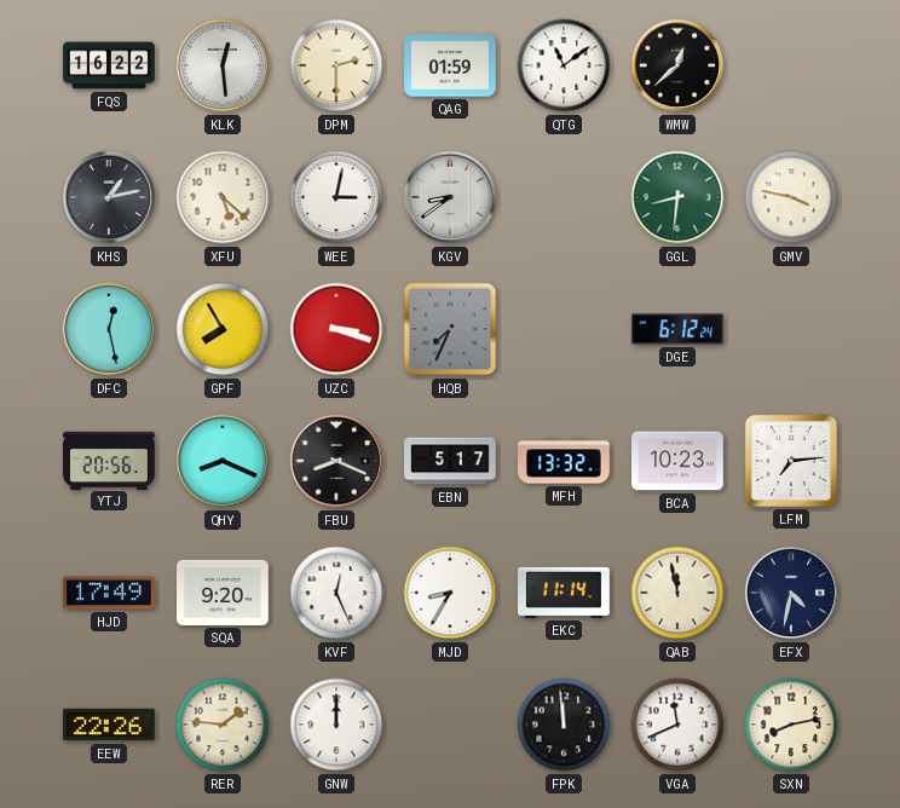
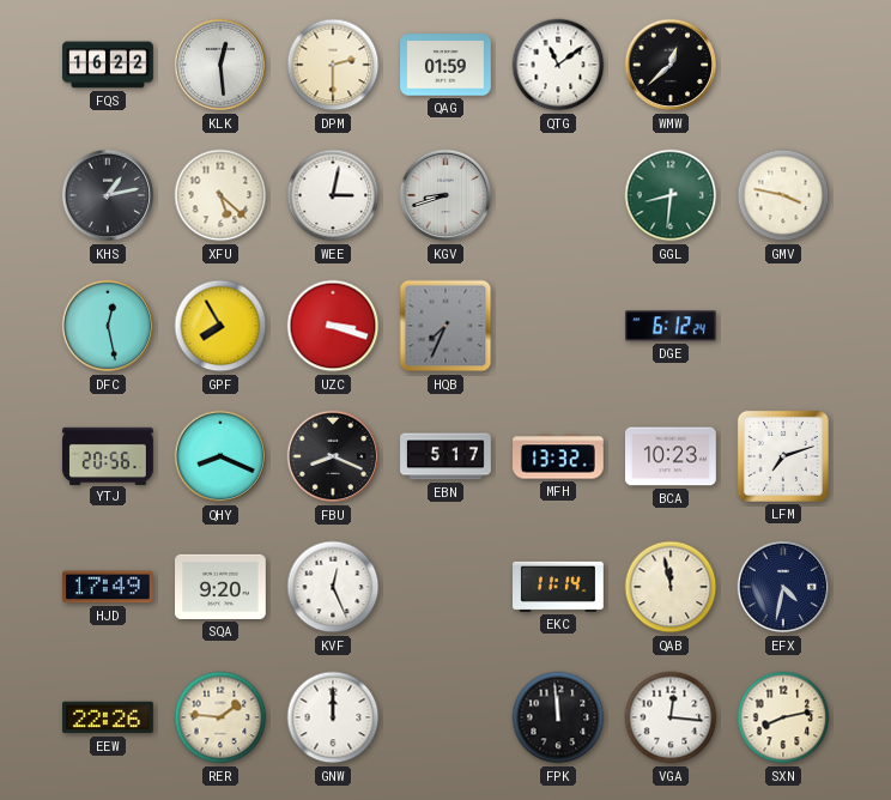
KGV: 8:39 -> 8:42
LFM: 7:14 -> 7:12
MJD: 8:35 -> none
VGA: 11:41 -> 12:16
